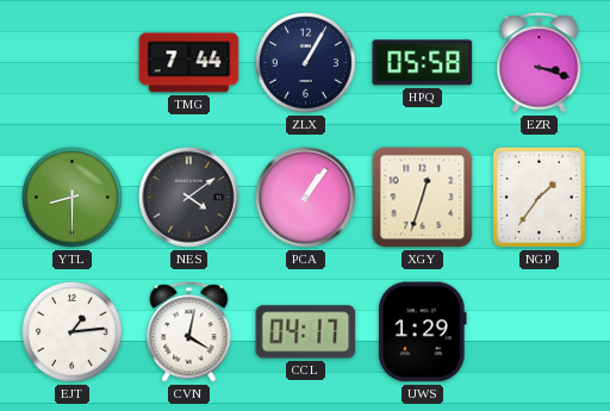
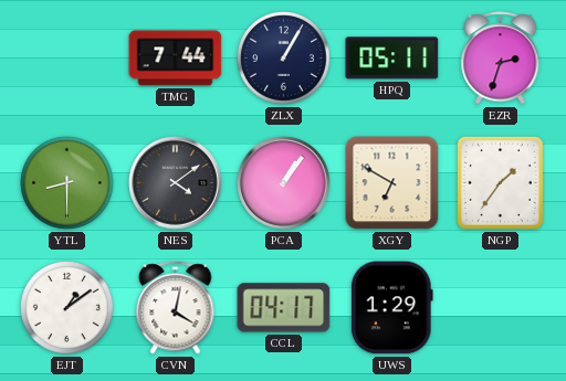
HPQ: 05:58 -> 05:11
EZR: 3:18 -> 2:33
XGY: 12:33 -> 6:50
EJT: 1:14 -> 1:09
